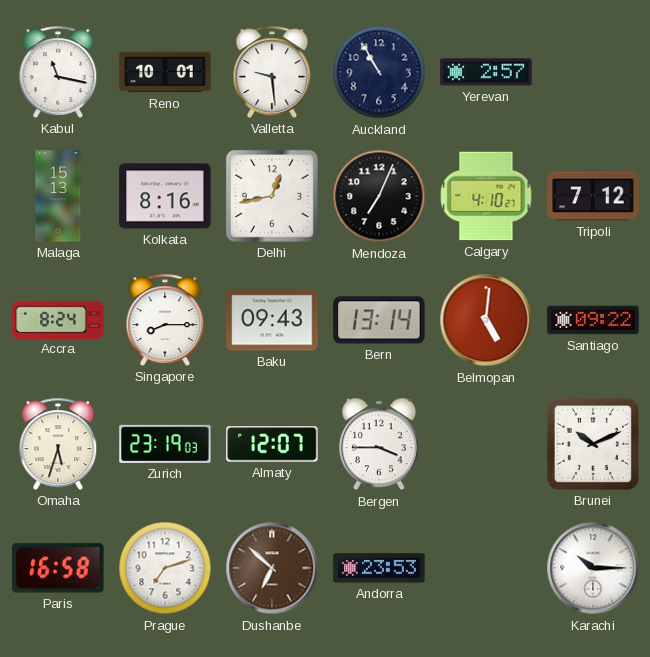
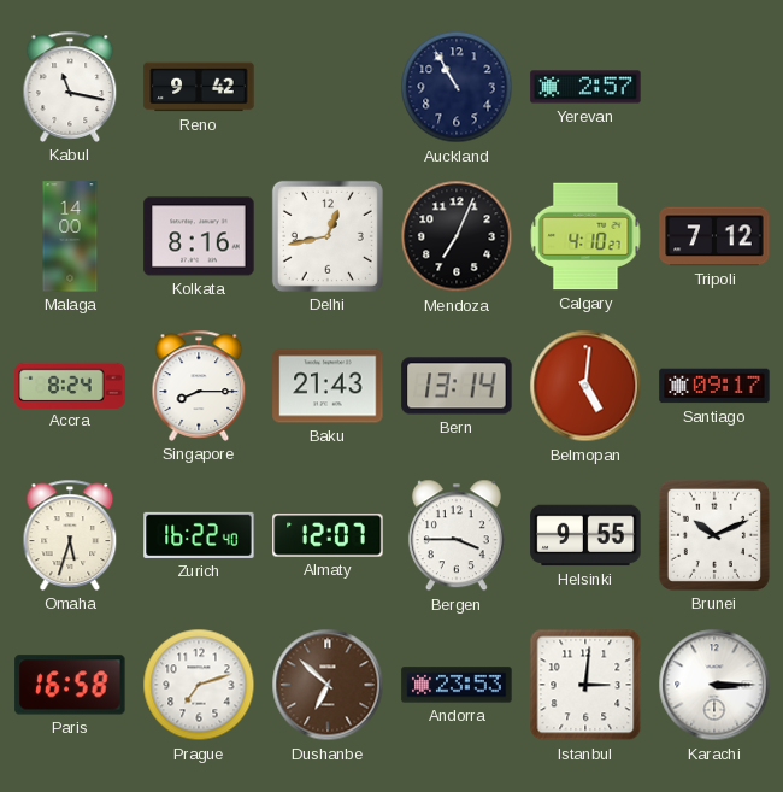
Reno: 10:01 -> 9:42
Valletta: 9:29 -> none
Malaga: 15:13 -> 14:00
Baku: 09:43 -> 21:43
Santiago: 09:22 -> 09:17
Zurich: 23:19 -> 16:22
Helsinki: none -> 9:55
Istanbul: none -> 3:01
Karachi: 10:15 -> 3:15
